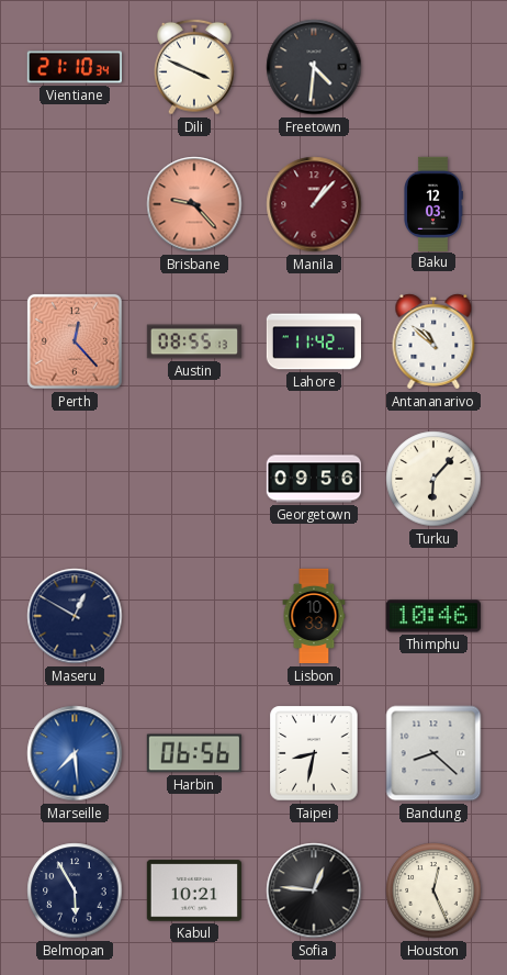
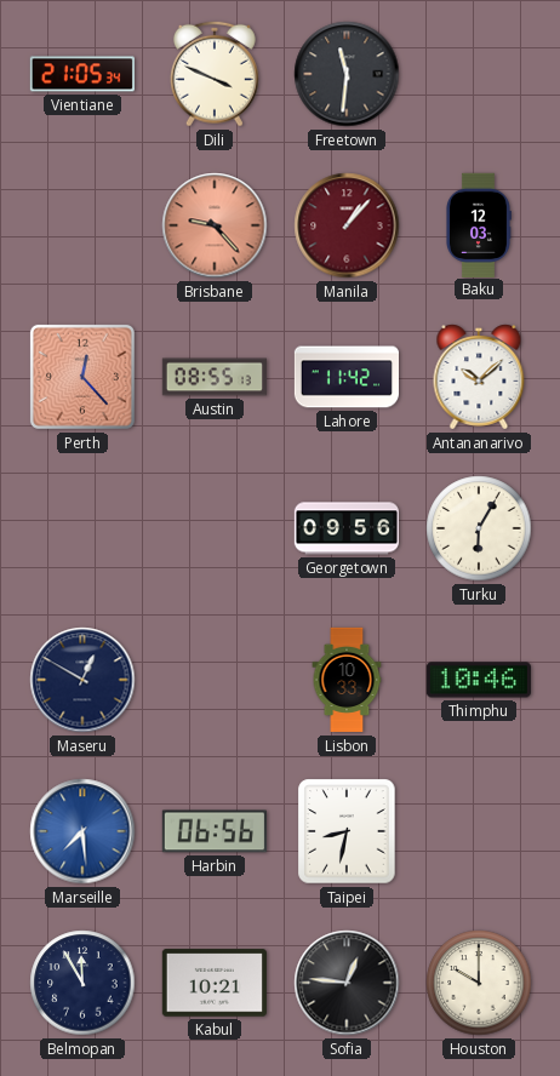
Vientiane: 21:10 -> 21:05
Freetown: 4:31 -> 11:31
Antananarivo: 10:52 -> 10:08
Turku: 6:07 -> 6:05
Bandung: 8:22 -> none
Belmopan: 5:55 -> 11:55
Houston: 12:26 -> 10:00
